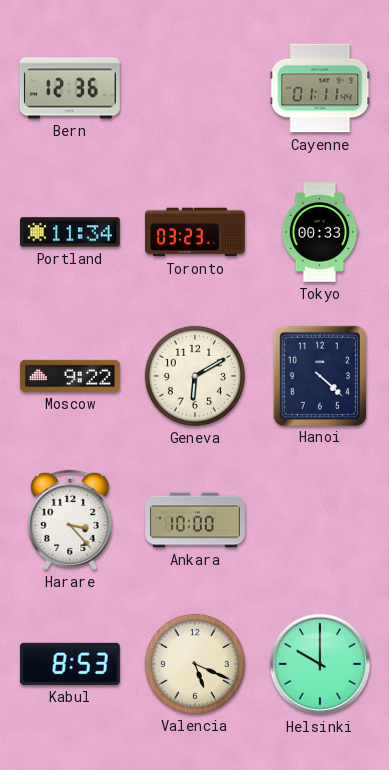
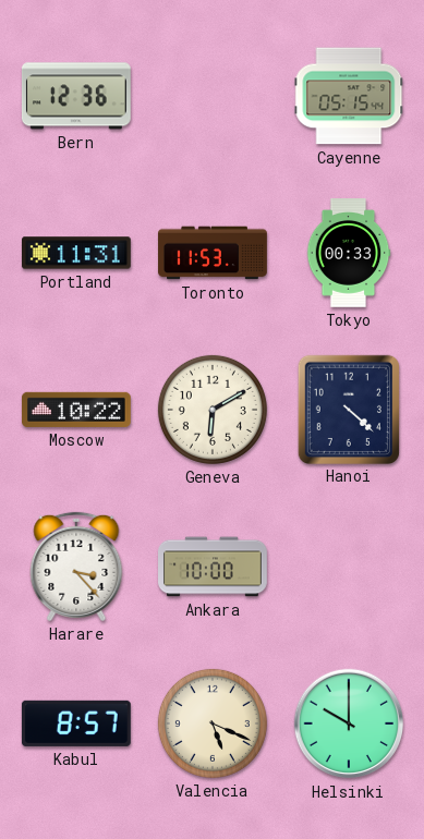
Cayenne: 01:11 -> 05:15
Portland: 11:34 -> 11:31
Toronto: 03:23 -> 11:53
Moscow: 9:22 -> 10:22
Kabul: 8:53 -> 8:57
